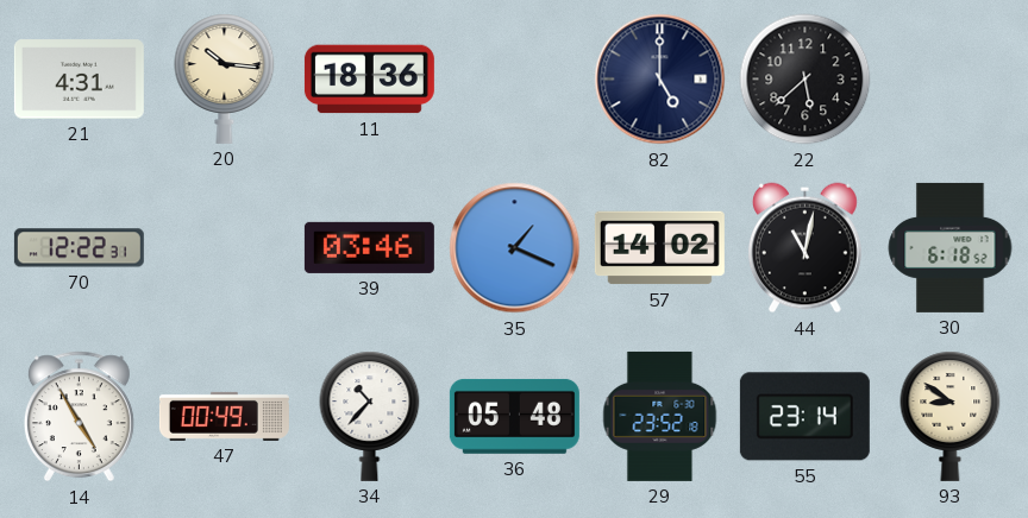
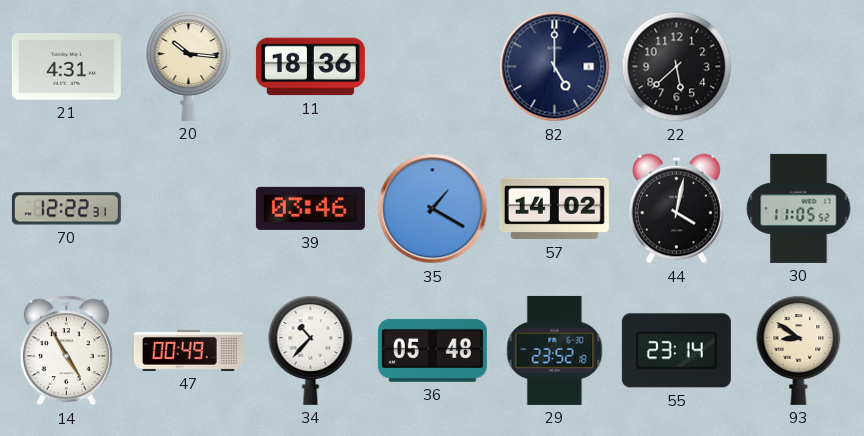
35: 1:19 -> 1:20
44: 11:02 -> 4:02
30: 6:18 -> 11:05
